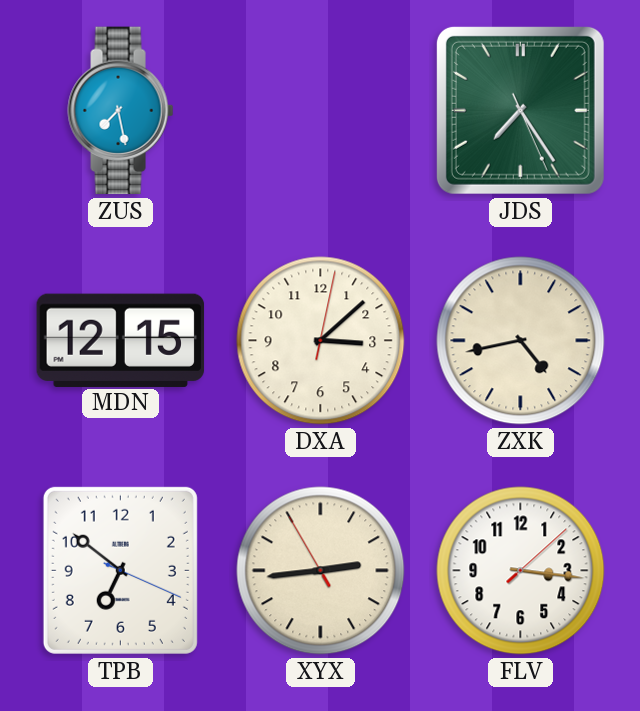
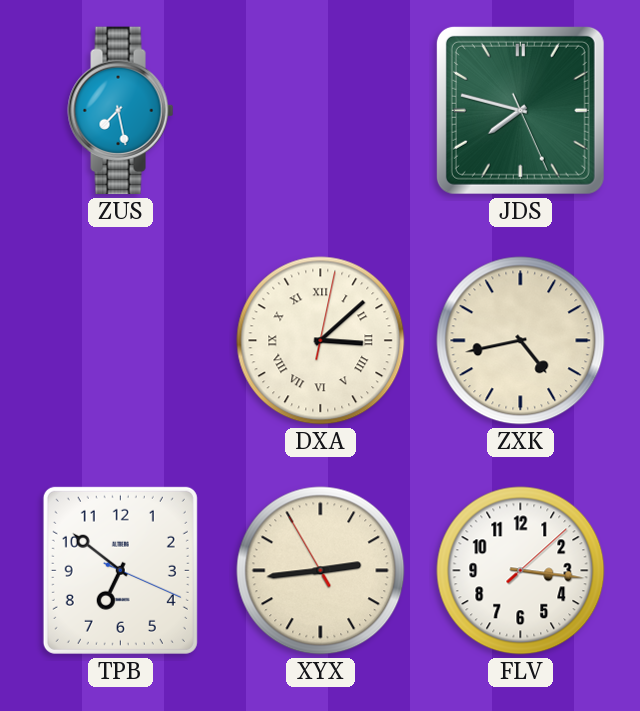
JDS: 7:24 -> 7:47
MDN: 12:15 -> none
DXA numerals: Arabic -> Roman
